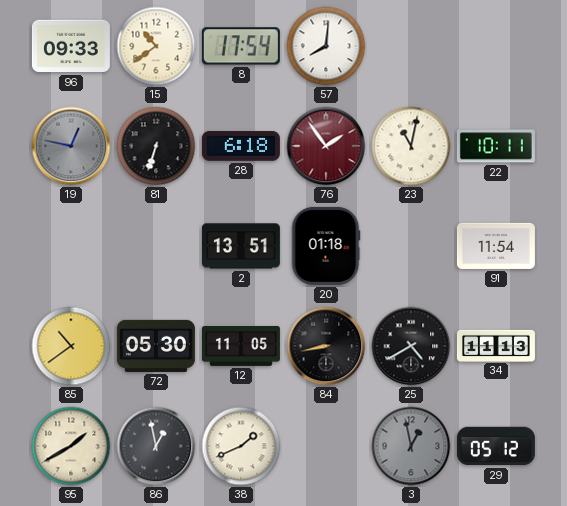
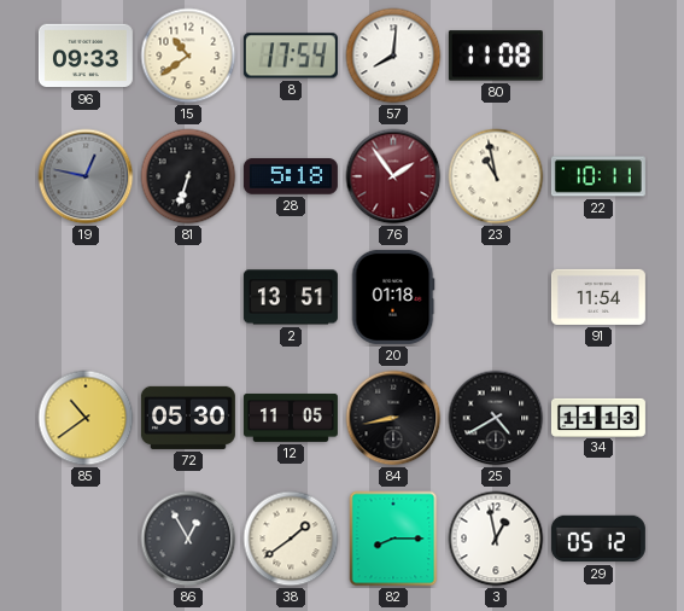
80: none -> 11:08
28: 6:18 -> 5:18
23: 11:02 -> 10:58
95: 1:40 -> none
86: 12:58 -> 12:55
38: 1:41 -> 1:39
82: none -> 8:15
3 dial: grey -> white
